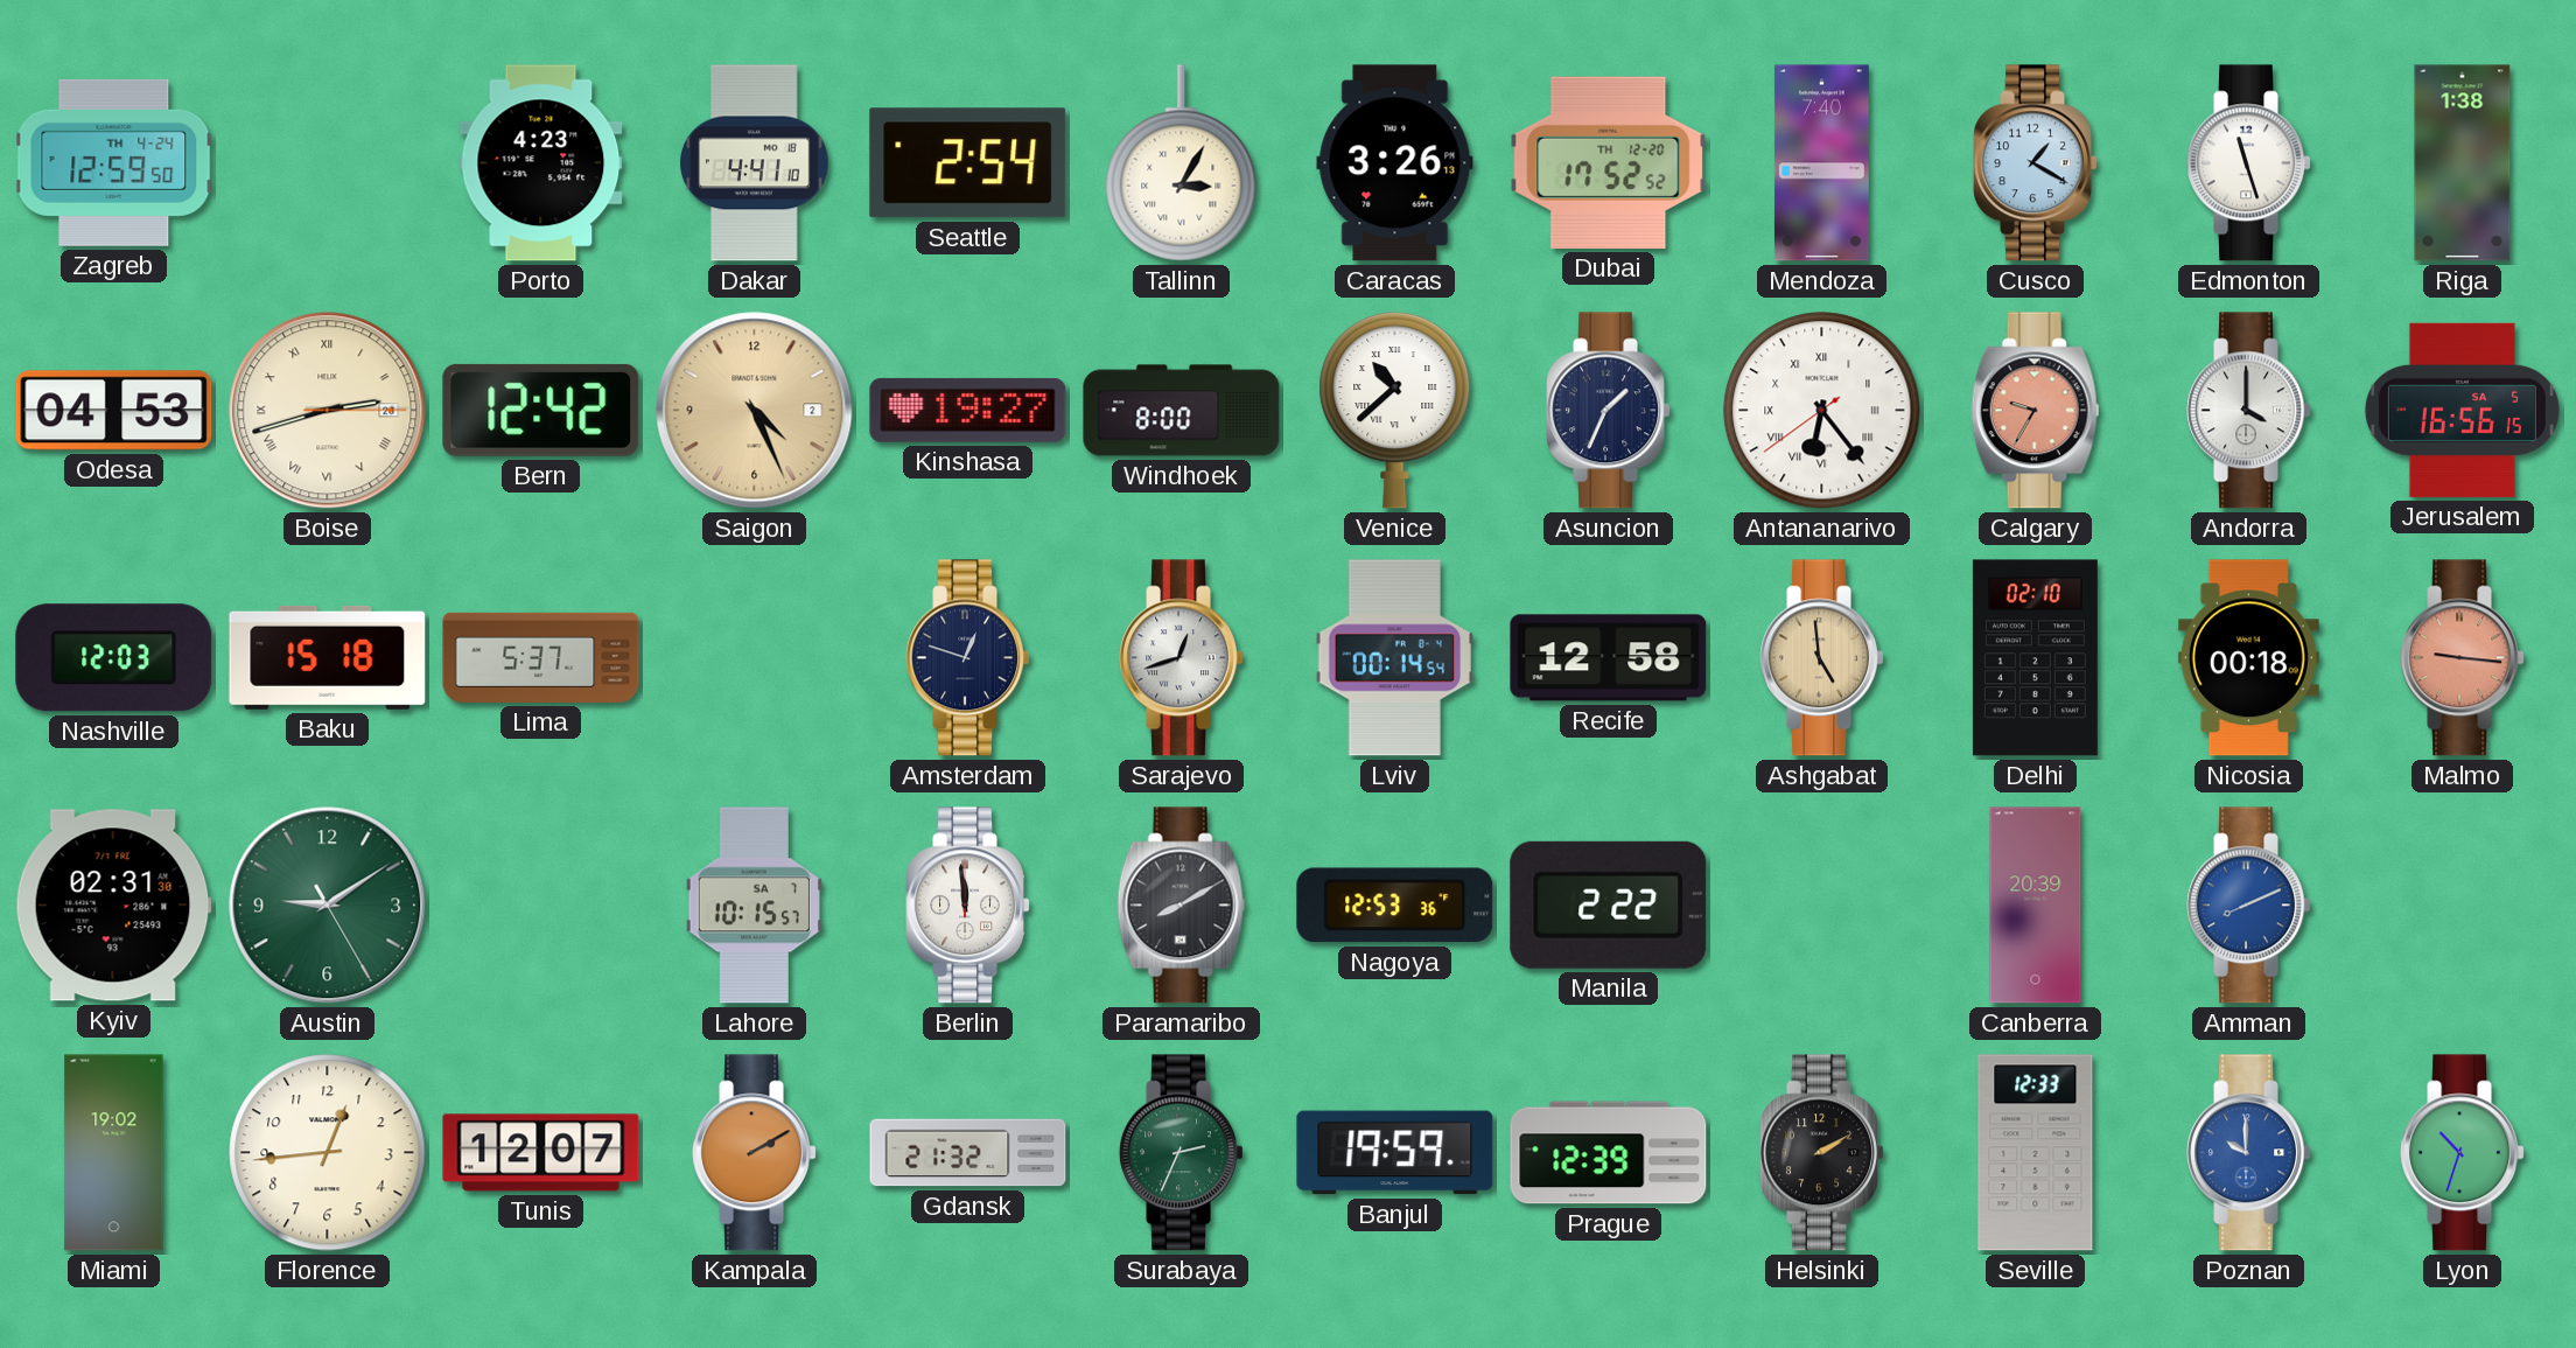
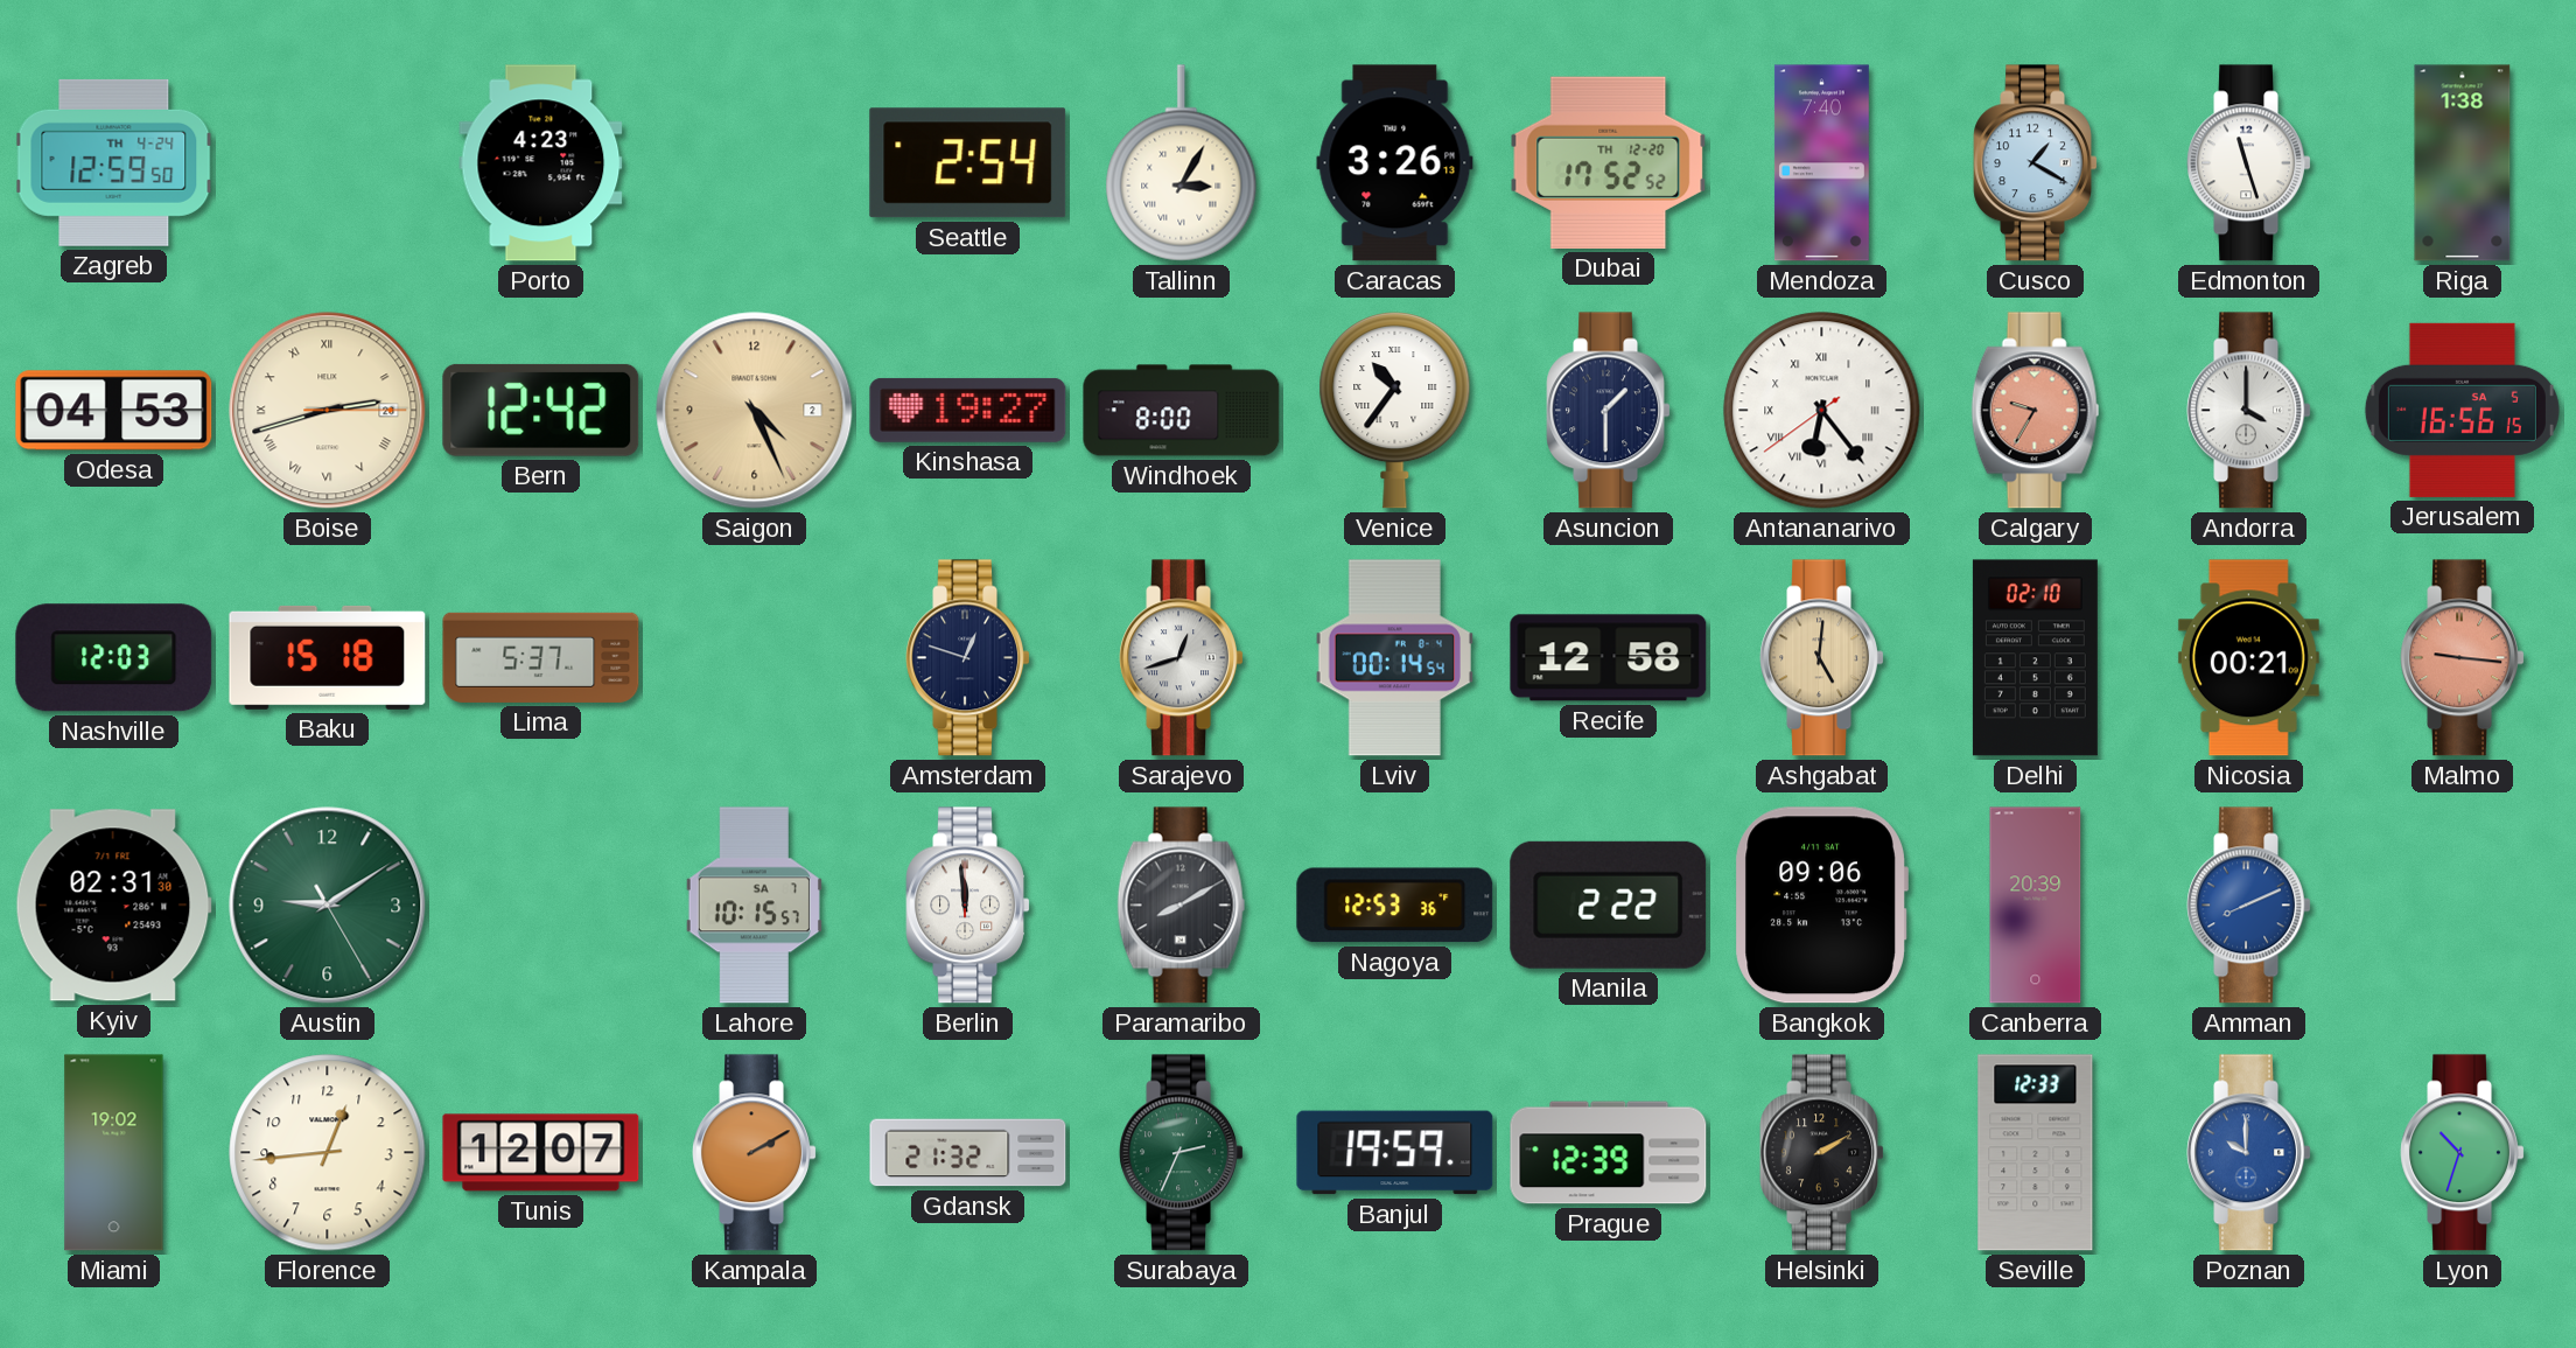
Dakar: 4:41 -> none
Venice: 10:38 -> 10:36
Asuncion: 1:34 -> 1:30
Ashgabat: 4:59 -> 5:01
Nicosia: 00:18 -> 00:21
Bangkok: none -> 09:06
